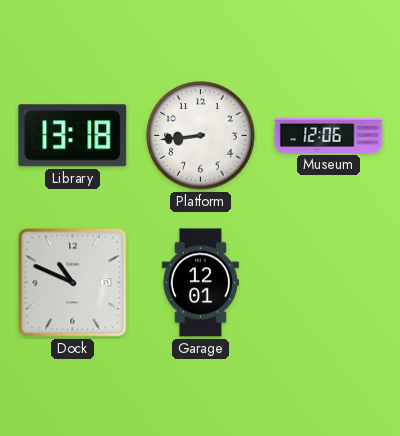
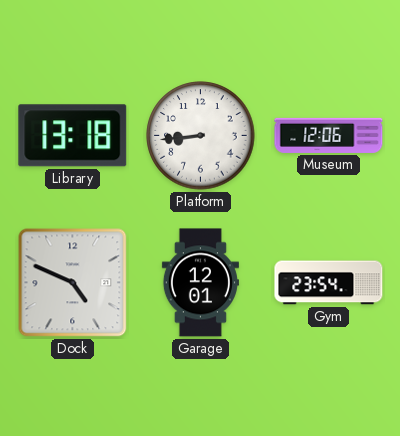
Dock: 10:49 -> 4:49
Gym: none -> 23:54
